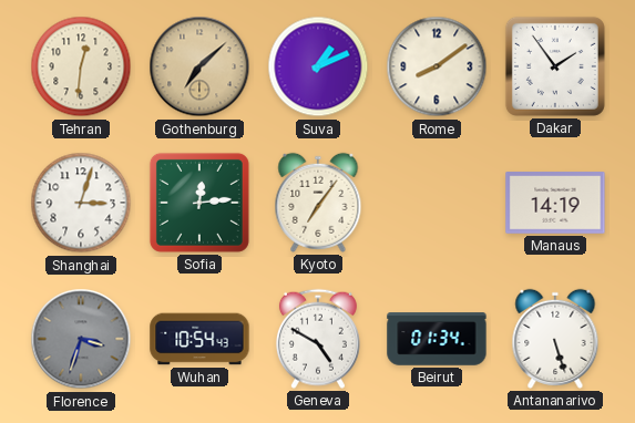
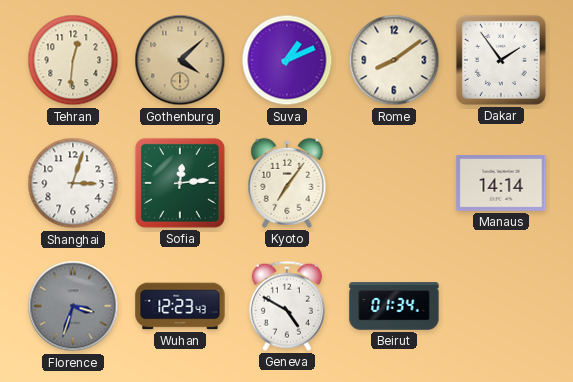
Gothenburg: 7:08 -> 4:08
Manaus: 14:19 -> 14:14
Wuhan: 10:54 -> 12:23
Antananarivo: 5:27 -> none
